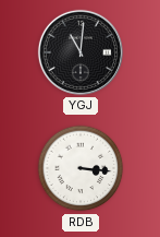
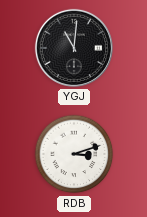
RDB: 3:16 -> 3:12
